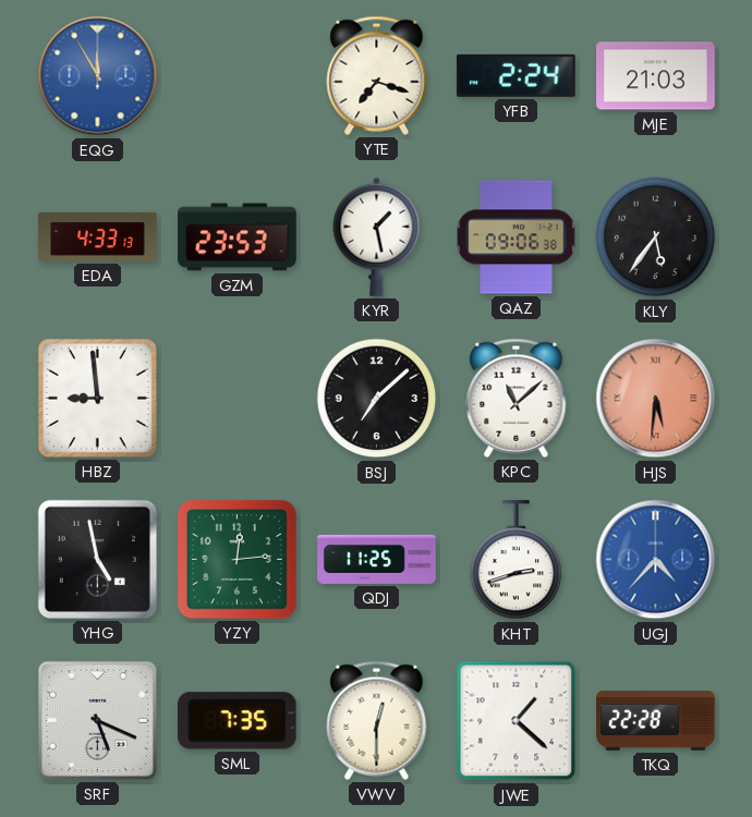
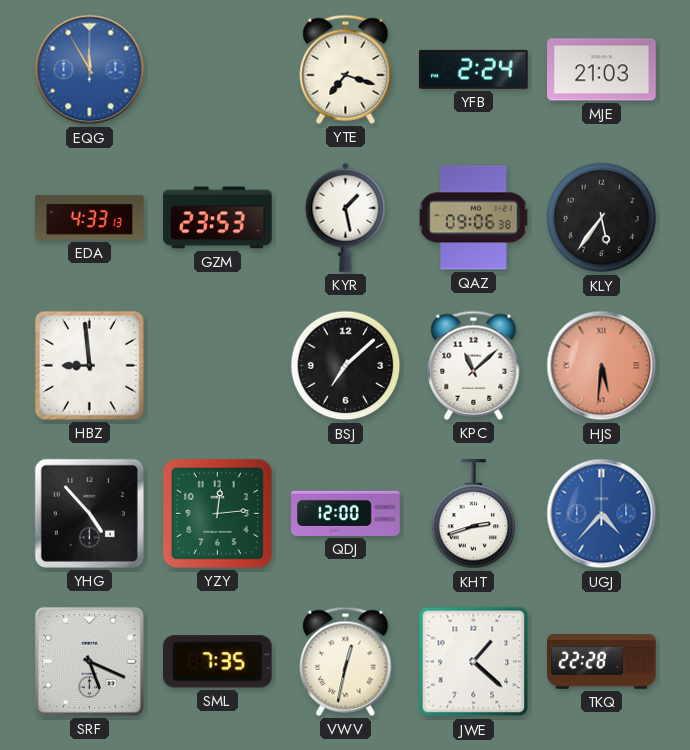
YHG: 4:58 -> 4:53
QDJ: 11:25 -> 12:00
VWV: 12:30 -> 12:32
